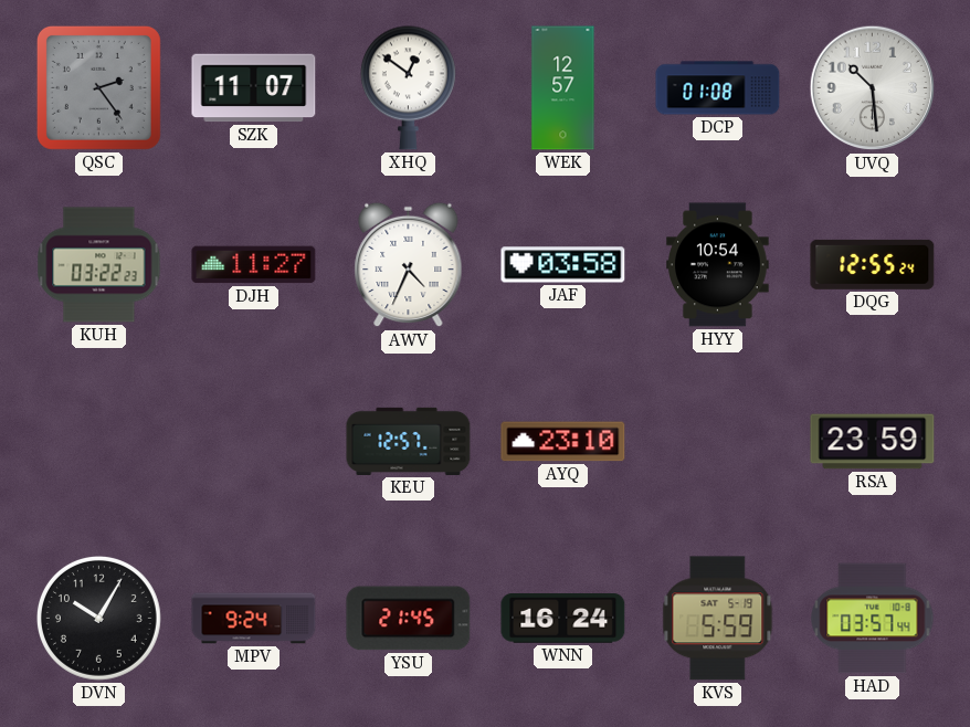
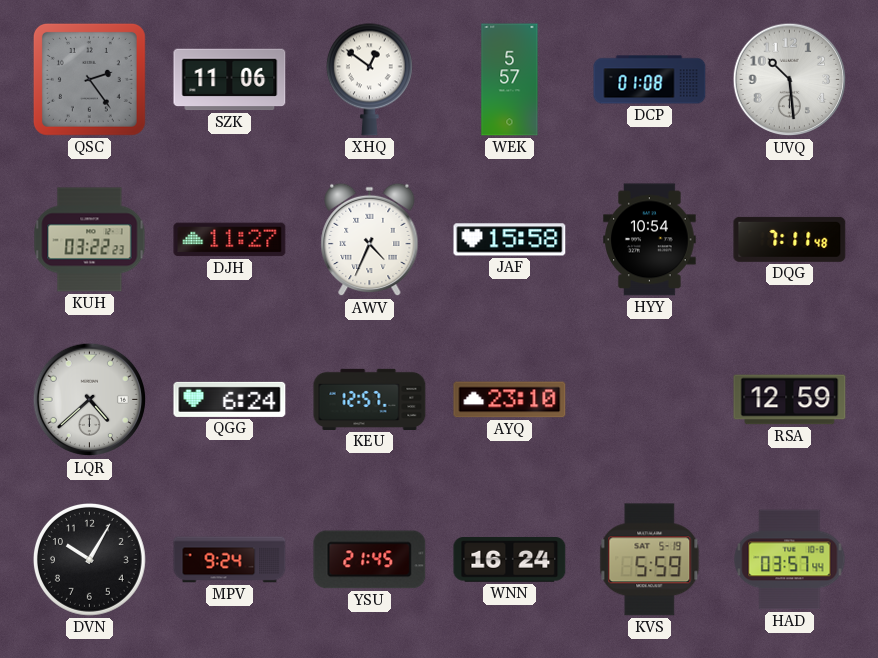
SZK: 11:07 -> 11:06
WEK: 12:57 -> 5:57
JAF: 03:58 -> 15:58
DQG: 12:55 -> 7:11
LQR: none -> 4:38
QGG: none -> 6:24
RSA: 23:59 -> 12:59
